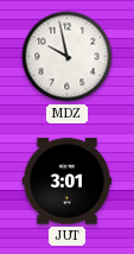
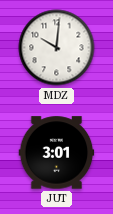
MDZ: 9:58 -> 10:01
